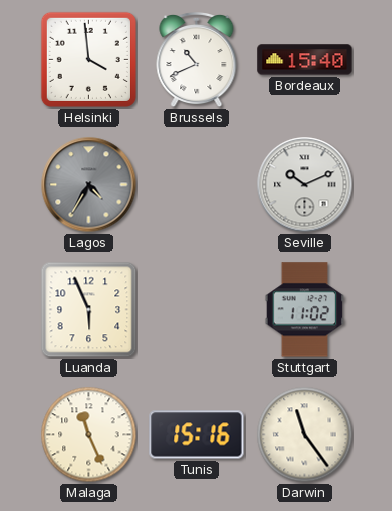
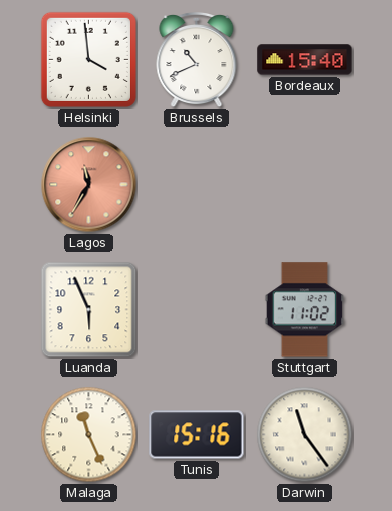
Lagos: 4:35 -> 11:35
Lagos dial: grey -> salmon
Seville: 10:11 -> none
